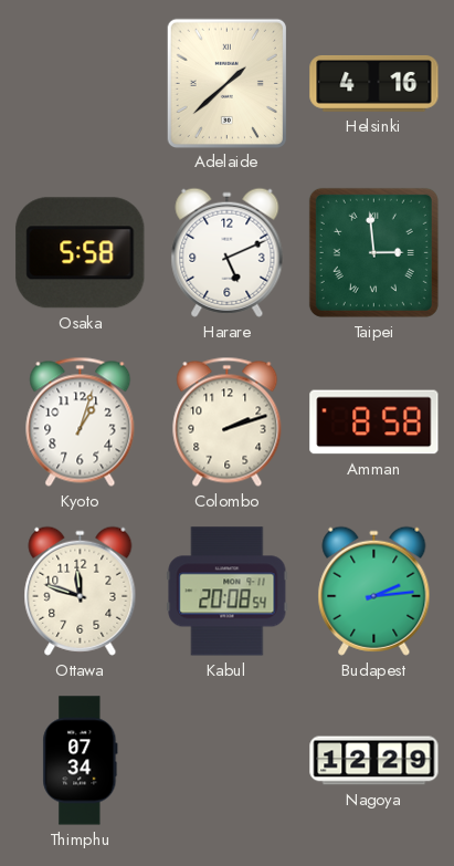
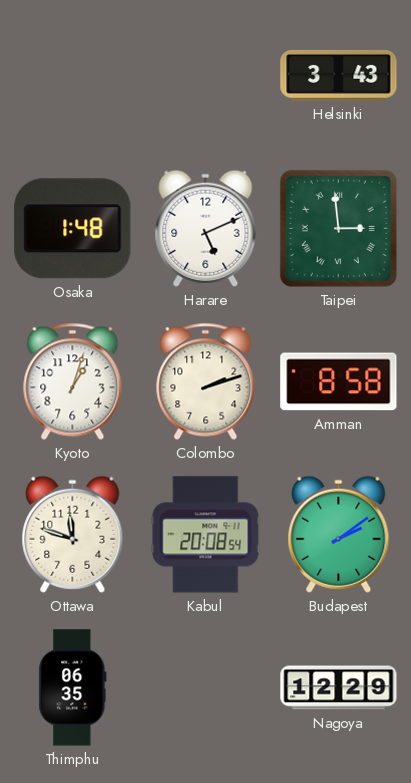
Adelaide: 1:38 -> none
Helsinki: 4:16 -> 3:43
Osaka: 5:58 -> 1:48
Budapest: 2:14 -> 2:09
Thimphu: 07:34 -> 06:35
